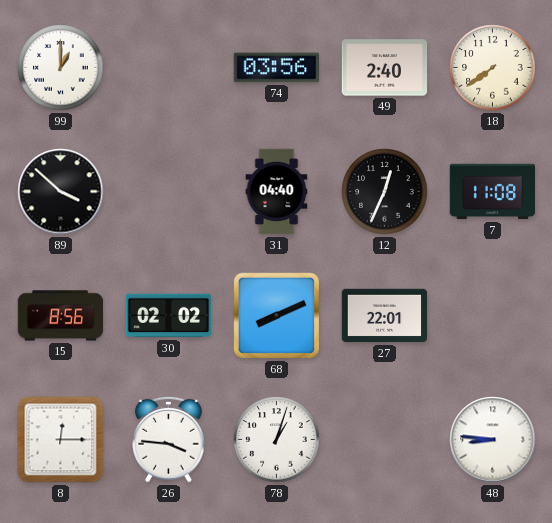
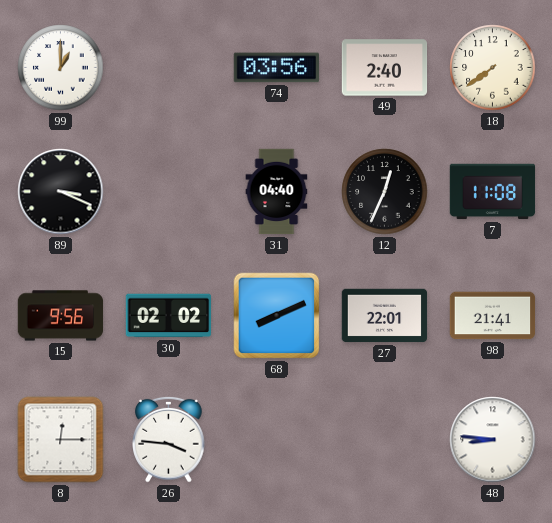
89: 3:52 -> 3:19
15: 8:56 -> 9:56
98: none -> 21:41
78: 1:03 -> none
